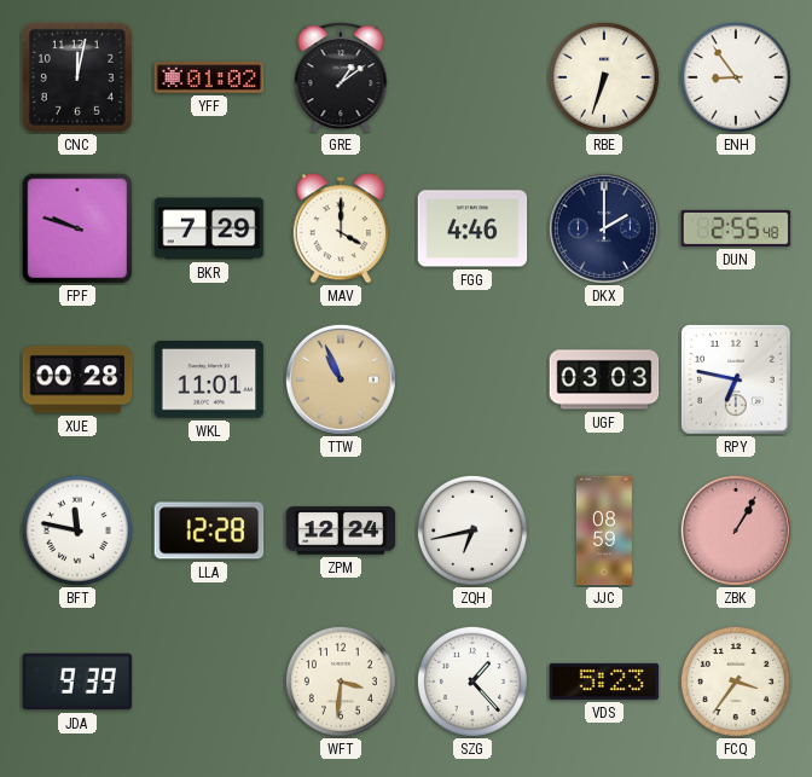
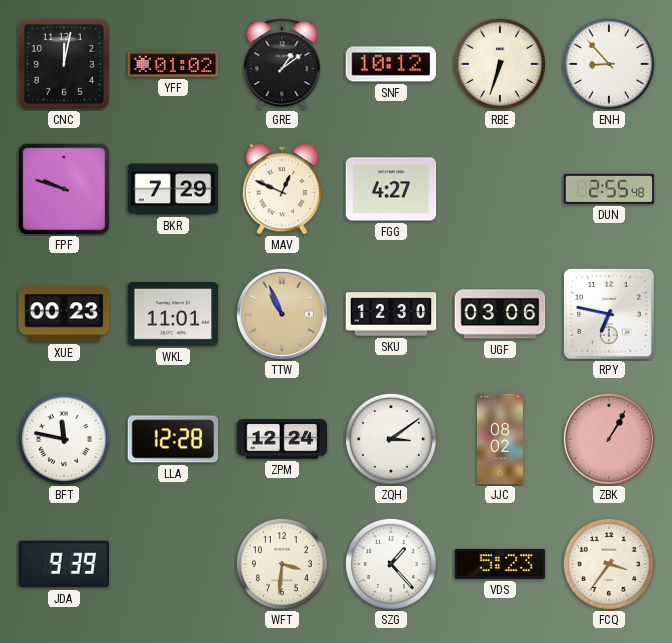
SNF: none -> 10:12
ENH: 8:54 -> 8:53
MAV: 4:00 -> 12:49
FGG: 4:46 -> 4:27
DKX: 2:00 -> none
XUE: 00:28 -> 00:23
SKU: none -> 12:30
UGF: 03:03 -> 03:06
ZQH: 6:43 -> 3:09
JJC: 08:59 -> 08:02
